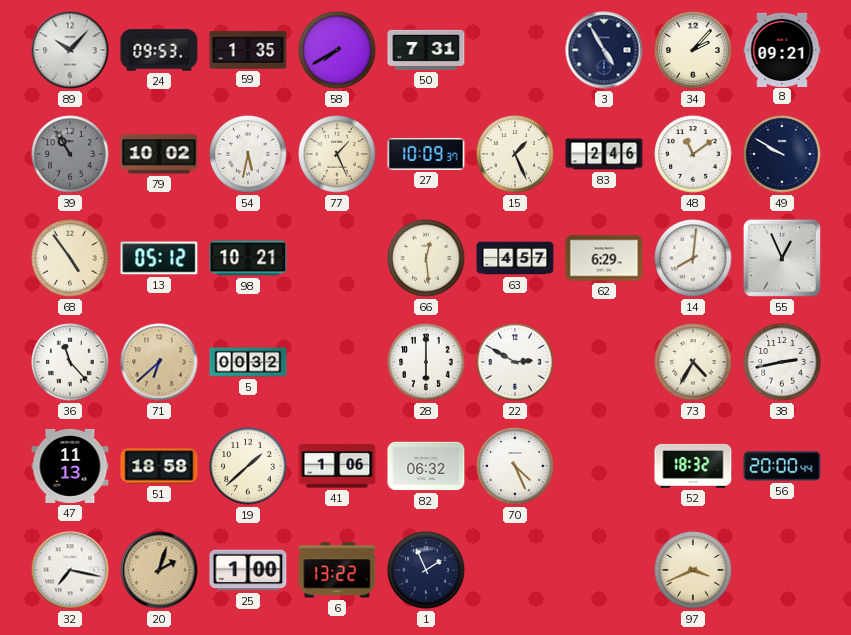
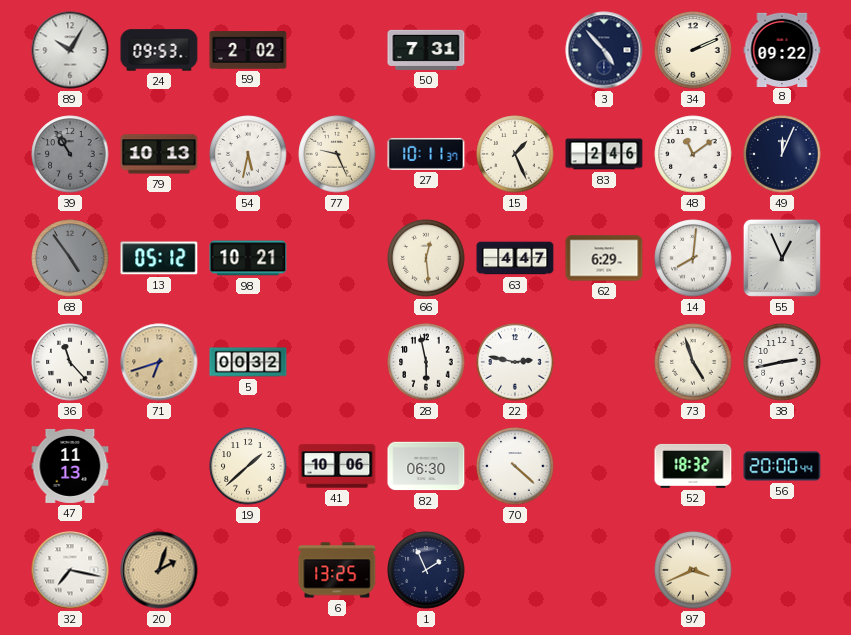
89: 10:07 -> 10:05
59: 1:35 -> 2:02
58: 7:40 -> none
3: 4:55 -> 4:53
34: 2:07 -> 2:11
8: 09:21 -> 09:22
79: 10:02 -> 10:13
77: 1:26 -> 9:26
27: 10:09 -> 10:11
49: 9:50 -> 12:04
68 dial: cream -> grey
63: 4:57 -> 4:47
71: 6:38 -> 6:42
28: 6:00 -> 5:58
22: 2:50 -> 2:47
73: 4:35 -> 4:57
51: 18:58 -> none
41: 1:06 -> 10:06
82: 06:32 -> 06:30
70: 4:26 -> 4:22
25: 1:00 -> none
6: 13:22 -> 13:25
